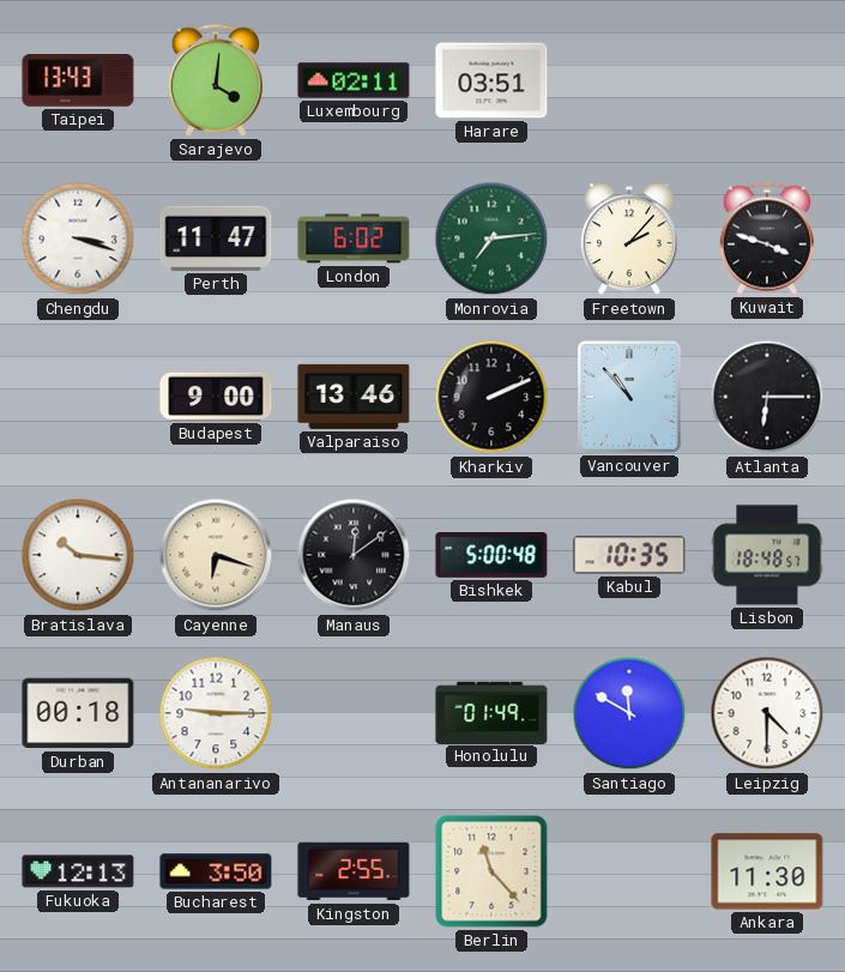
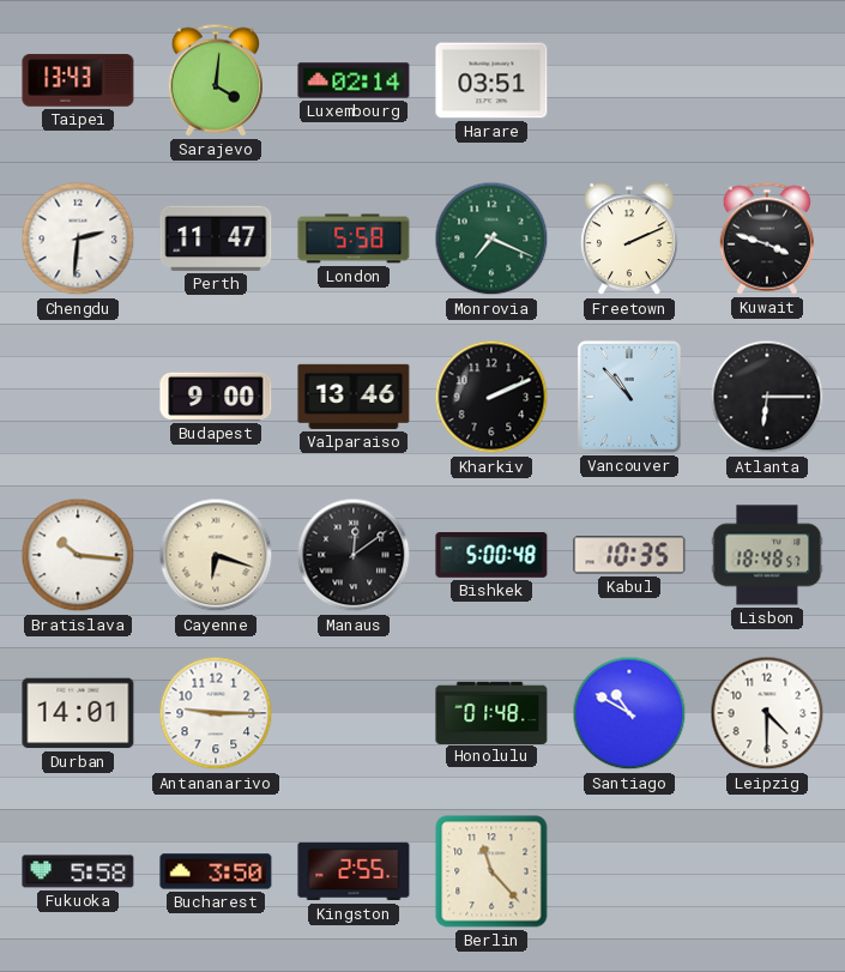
Luxembourg: 02:11 -> 02:14
Chengdu: 3:18 -> 2:31
London: 6:02 -> 5:58
Monrovia: 7:14 -> 7:19
Freetown: 2:07 -> 2:11
Durban: 00:18 -> 14:01
Honolulu: 01:49 -> 01:48
Santiago: 11:50 -> 10:50
Fukuoka: 12:13 -> 5:58
Ankara: 11:30 -> none
